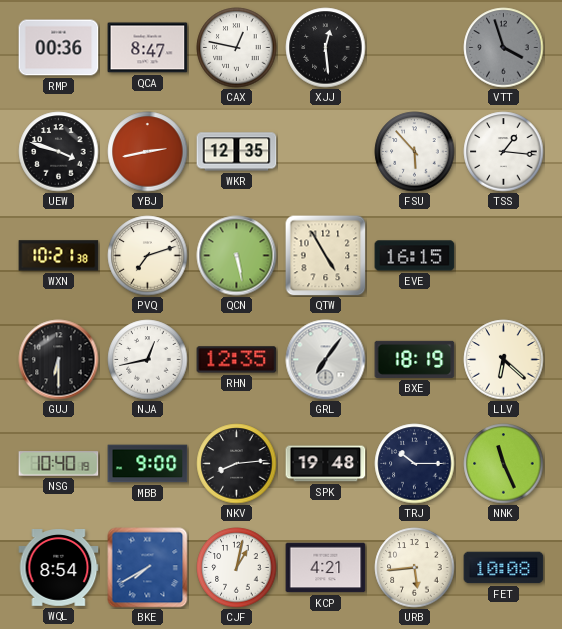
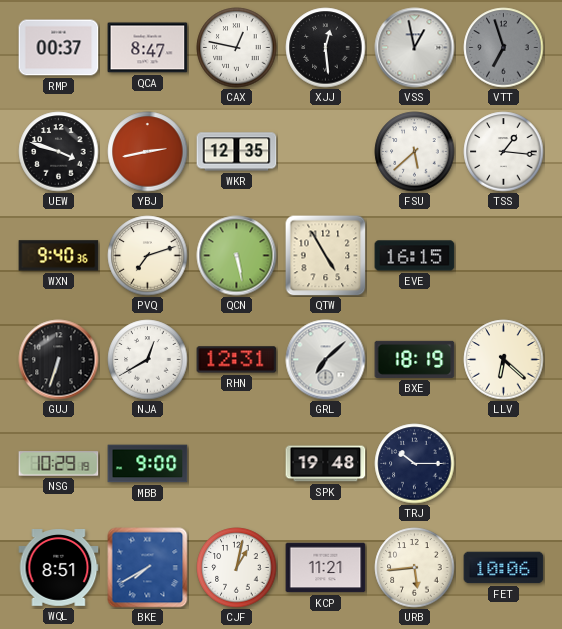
RMP: 00:36 -> 00:37
VSS: none -> 12:58
VTT: 3:57 -> 6:57
FSU: 5:53 -> 5:38
WXN: 10:21 -> 9:40
GUJ: 6:30 -> 6:33
NJA: 12:43 -> 12:40
RHN: 12:35 -> 12:31
GRL: 7:06 -> 7:08
NSG: 10:40 -> 10:29
NKV: 8:14 -> none
NNK: 11:26 -> none
WQL: 8:54 -> 8:51
KCP: 4:21 -> 11:21
FET: 10:08 -> 10:06
